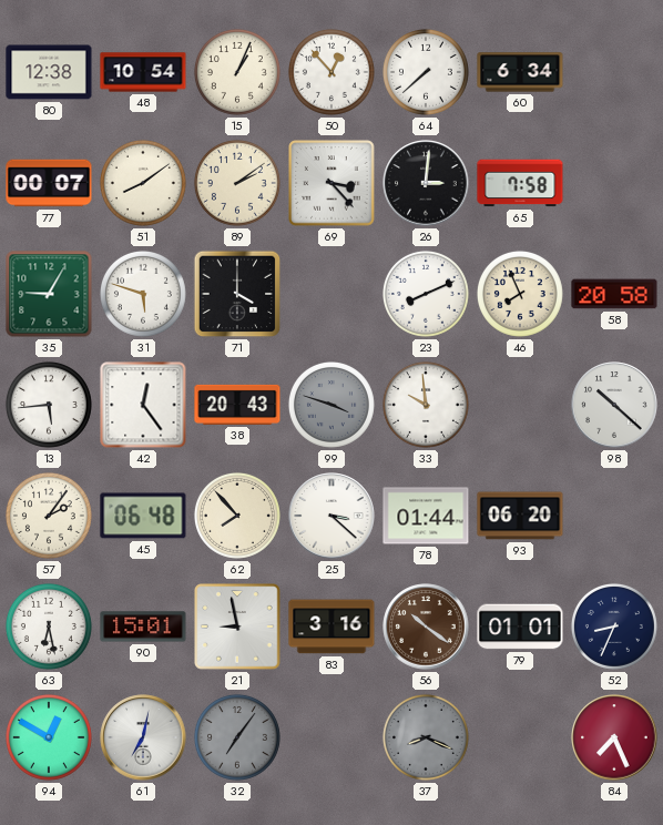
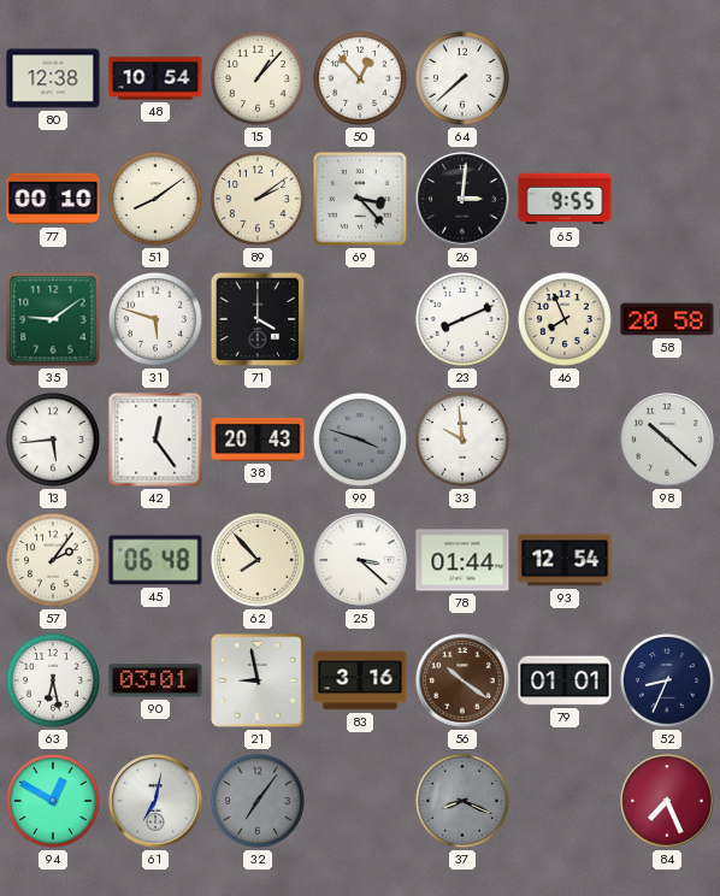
15: 1:04 -> 1:07
60: 6:34 -> none
77: 00:07 -> 00:10
65: 7:58 -> 9:55
35: 9:05 -> 9:09
93: 06:20 -> 12:54
90: 15:01 -> 03:01
